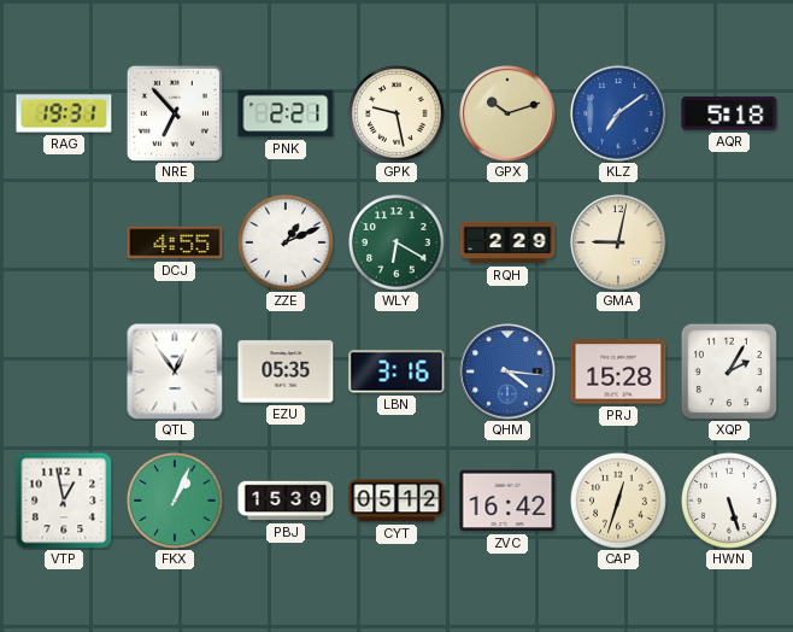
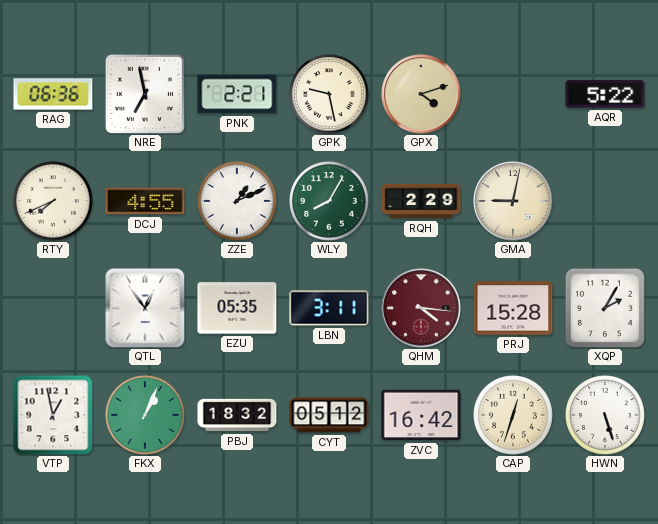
RAG: 19:31 -> 06:36
NRE: 6:53 -> 6:58
GPX: 10:12 -> 4:12
KLZ: 7:09 -> none
AQR: 5:18 -> 5:22
RTY: none -> 7:41
WLY: 6:20 -> 8:05
LBN: 3:16 -> 3:11
QHM dial: blue -> burgundy
PBJ: 15:39 -> 18:32
